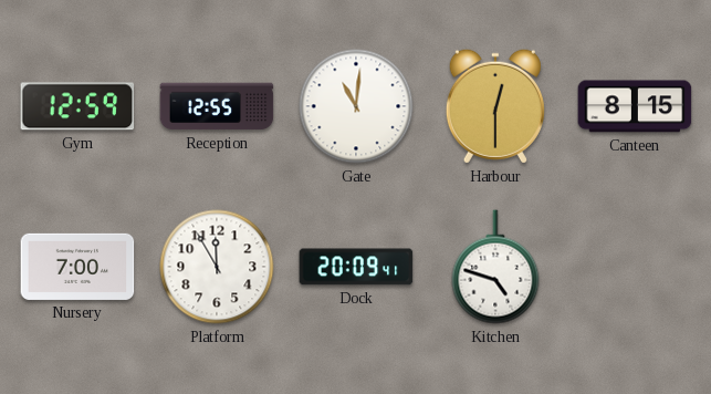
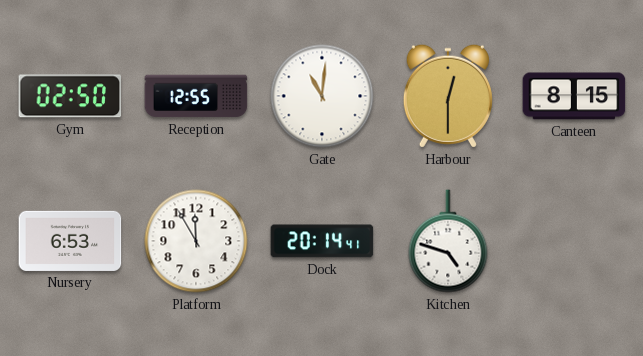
Gym: 12:59 -> 02:50
Nursery: 7:00 -> 6:53
Dock: 20:09 -> 20:14
